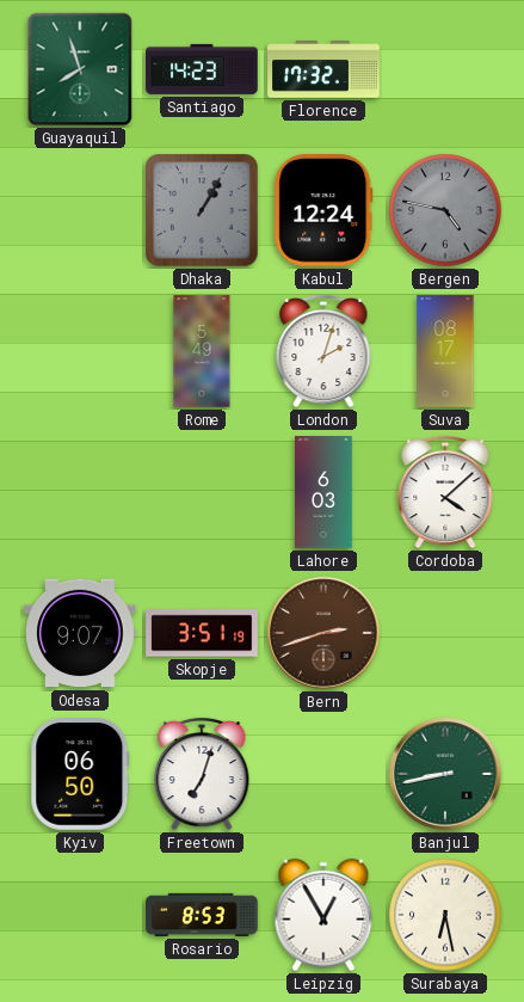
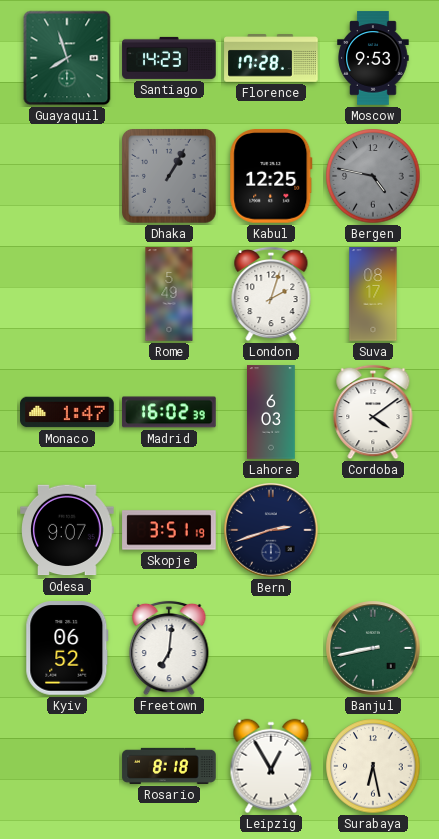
Florence: 17:32 -> 17:28
Moscow: none -> 9:53
Kabul: 12:24 -> 12:25
Monaco: none -> 1:47
Madrid: none -> 16:02
Cordoba: 4:08 -> 4:09
Bern dial: brown -> navy
Kyiv: 06:50 -> 06:52
Freetown: 7:03 -> 7:01
Rosario: 8:53 -> 8:18
